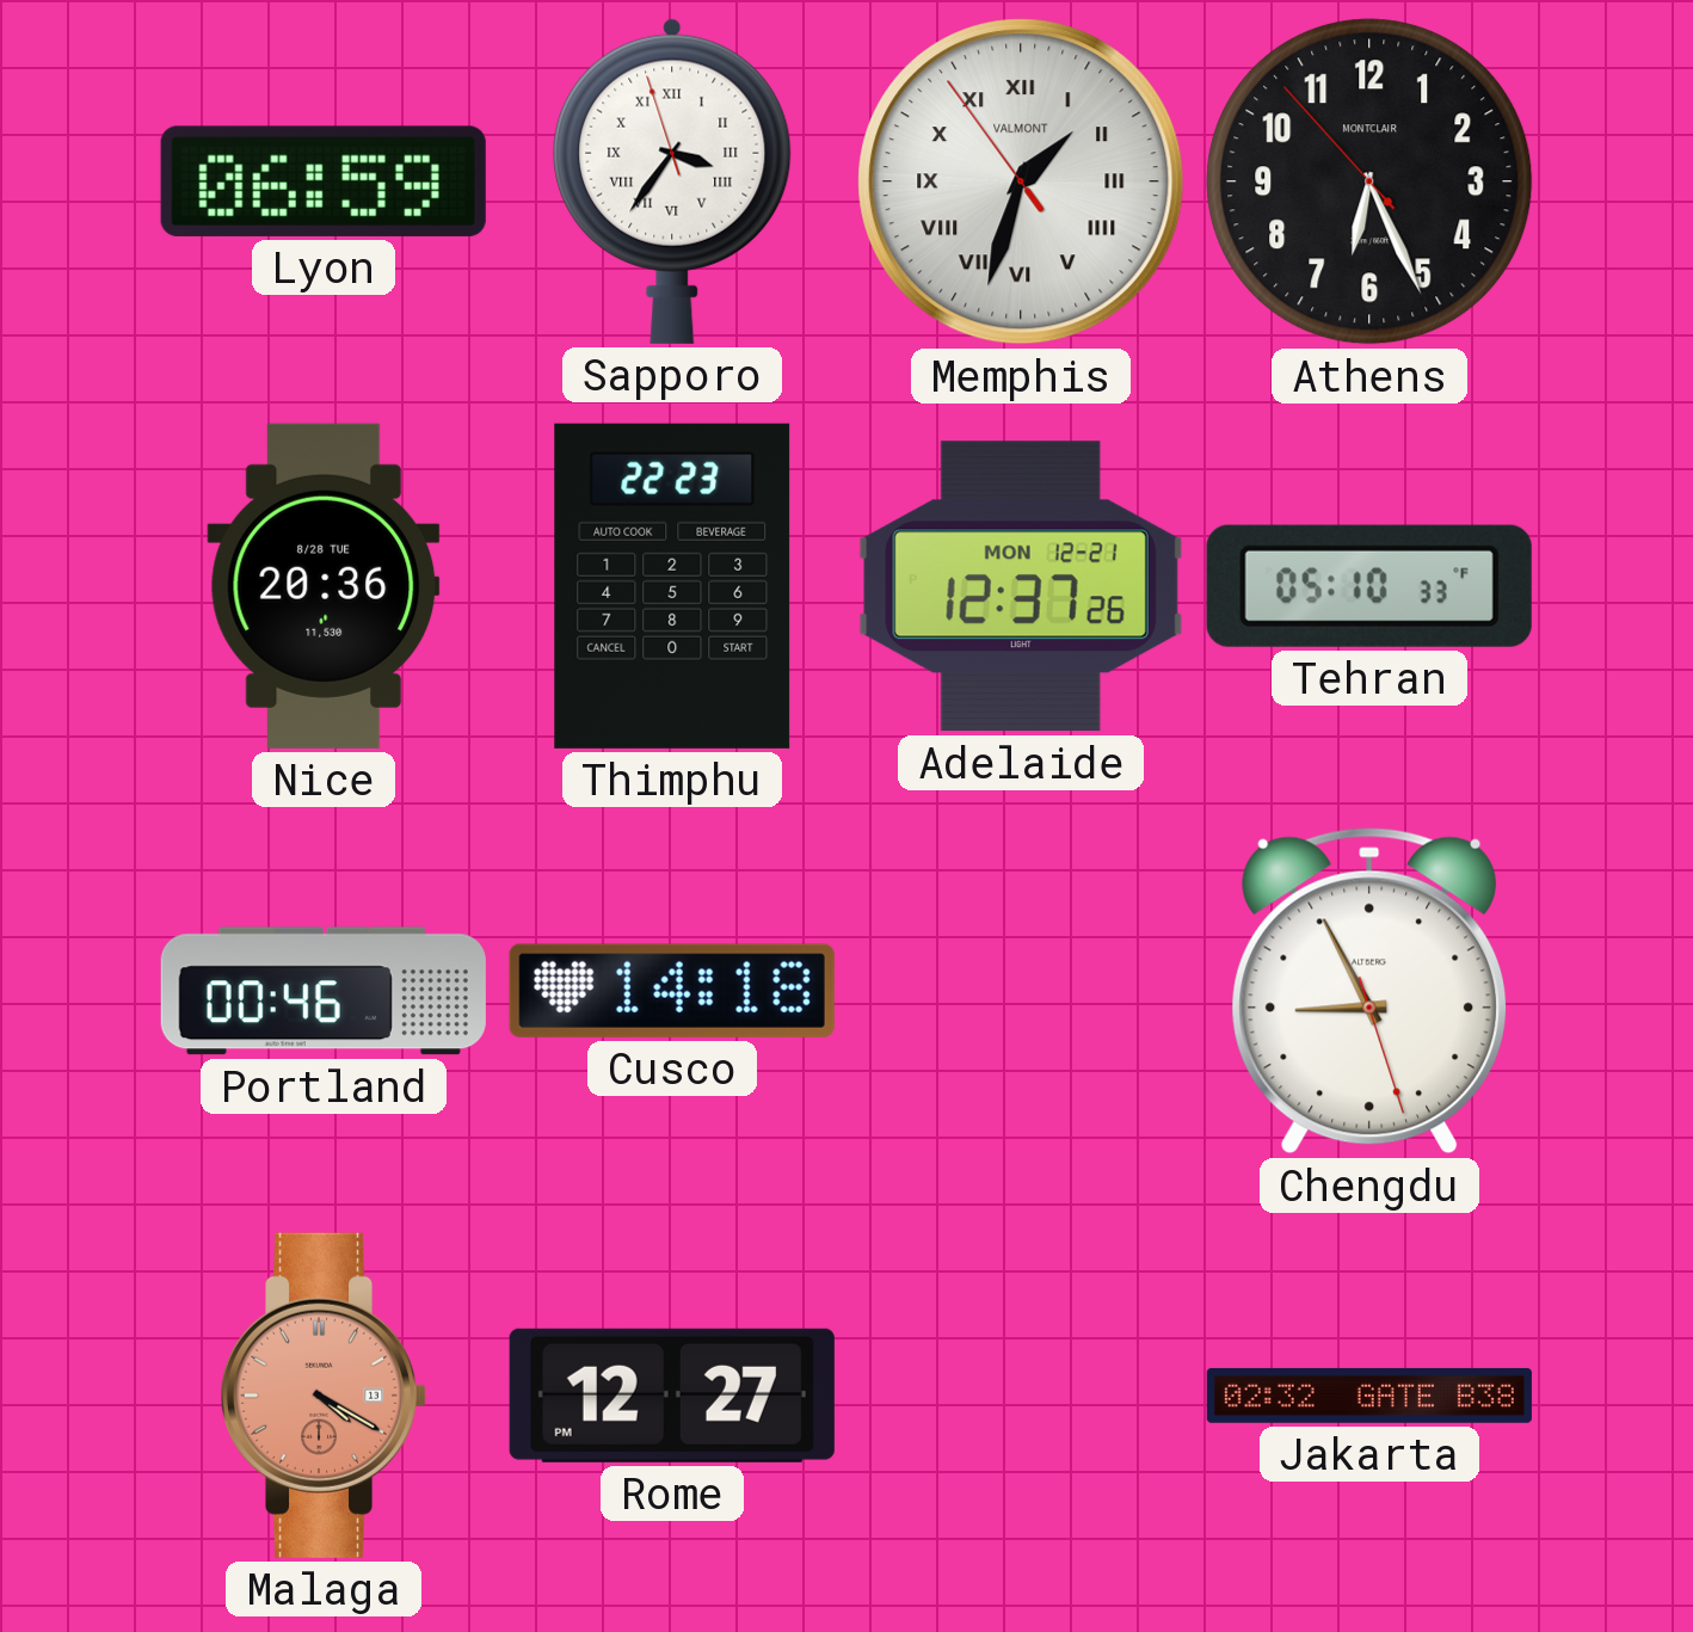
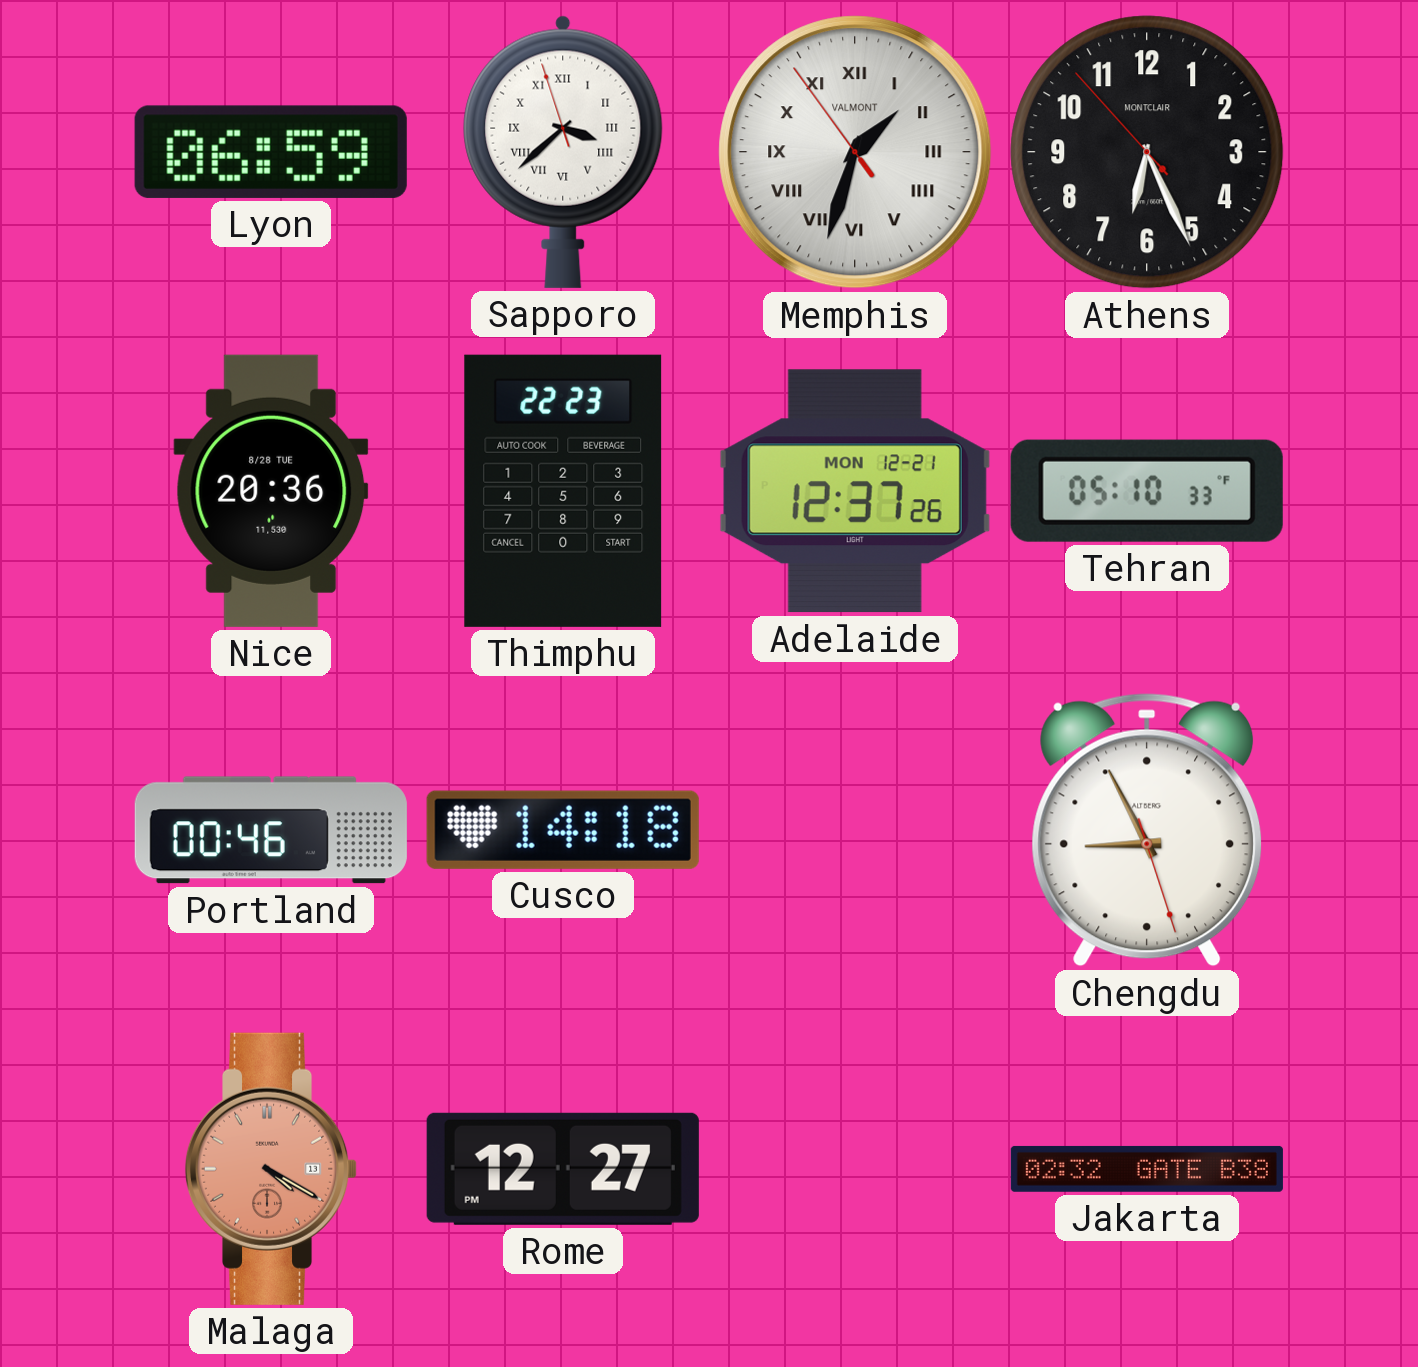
Sapporo: 3:35 -> 3:37
